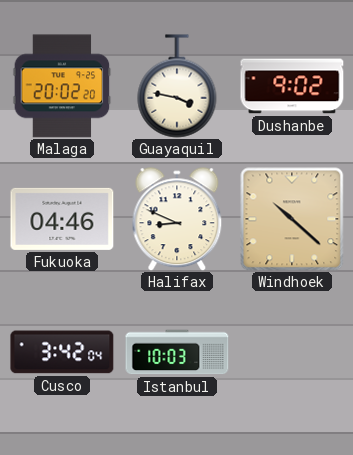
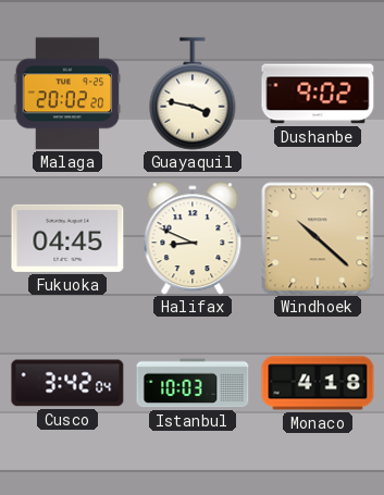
Fukuoka: 04:46 -> 04:45
Monaco: none -> 4:18
